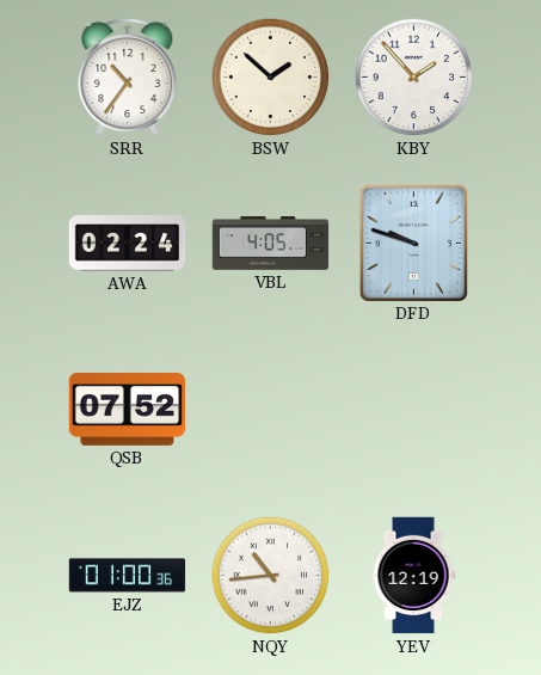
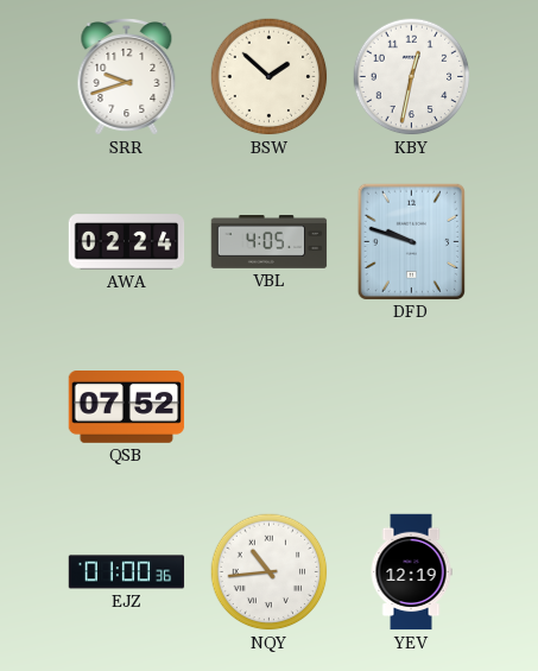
SRR: 10:36 -> 9:42
KBY: 1:53 -> 12:32
